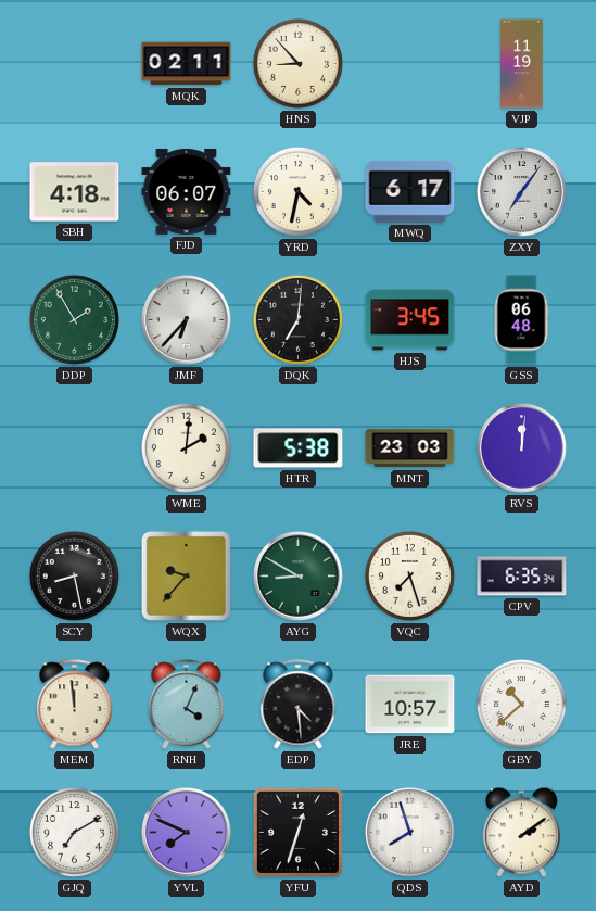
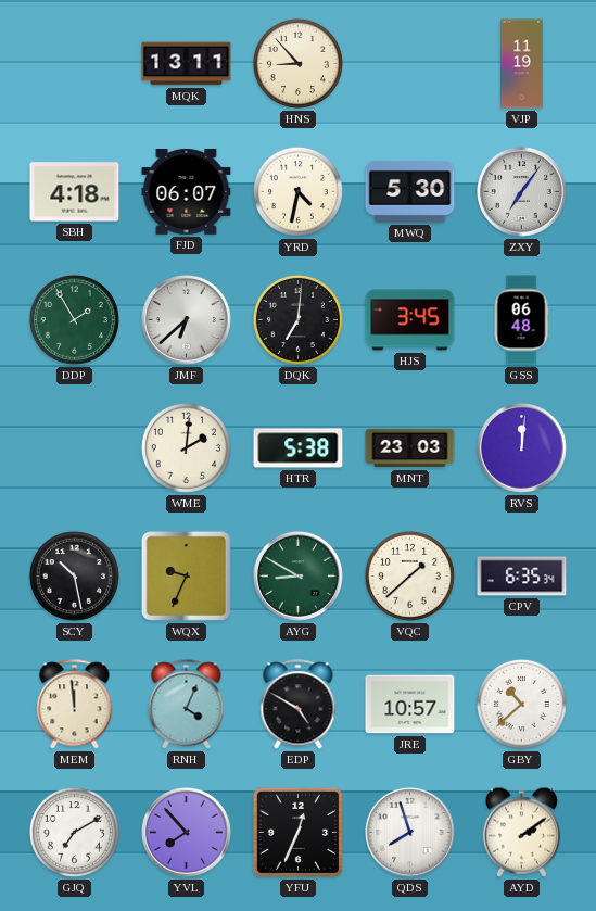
MQK: 02:11 -> 13:11
MWQ: 6:17 -> 5:30
JMF: 6:37 -> 6:38
SCY: 8:28 -> 10:28
WQX: 9:37 -> 9:34
VQC: 7:27 -> 1:38
EDP: 4:29 -> 4:50
YVL: 7:49 -> 7:53
YFU: 12:33 -> 12:34
